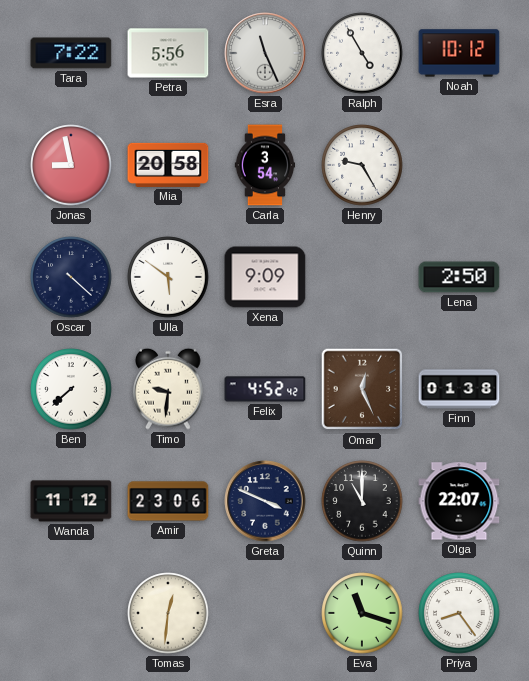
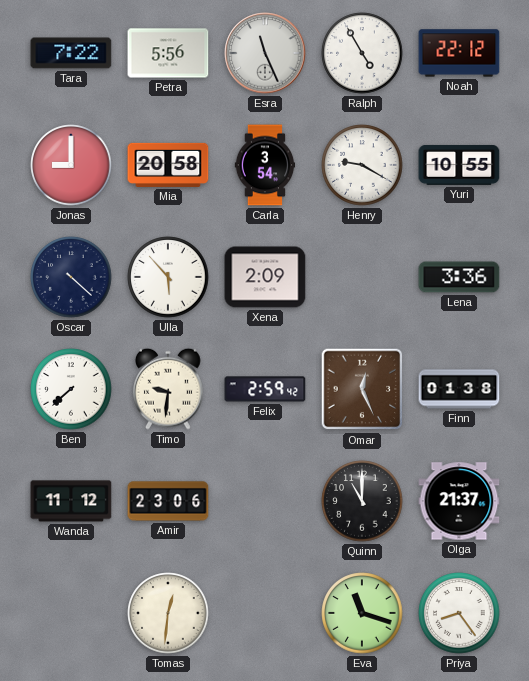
Noah: 10:12 -> 22:12
Jonas: 8:58 -> 9:00
Henry: 9:25 -> 9:20
Yuri: none -> 10:55
Ulla: 5:51 -> 5:53
Xena: 9:09 -> 2:09
Lena: 2:50 -> 3:36
Felix: 4:52 -> 2:59
Greta: 3:49 -> none
Olga: 22:07 -> 21:37
